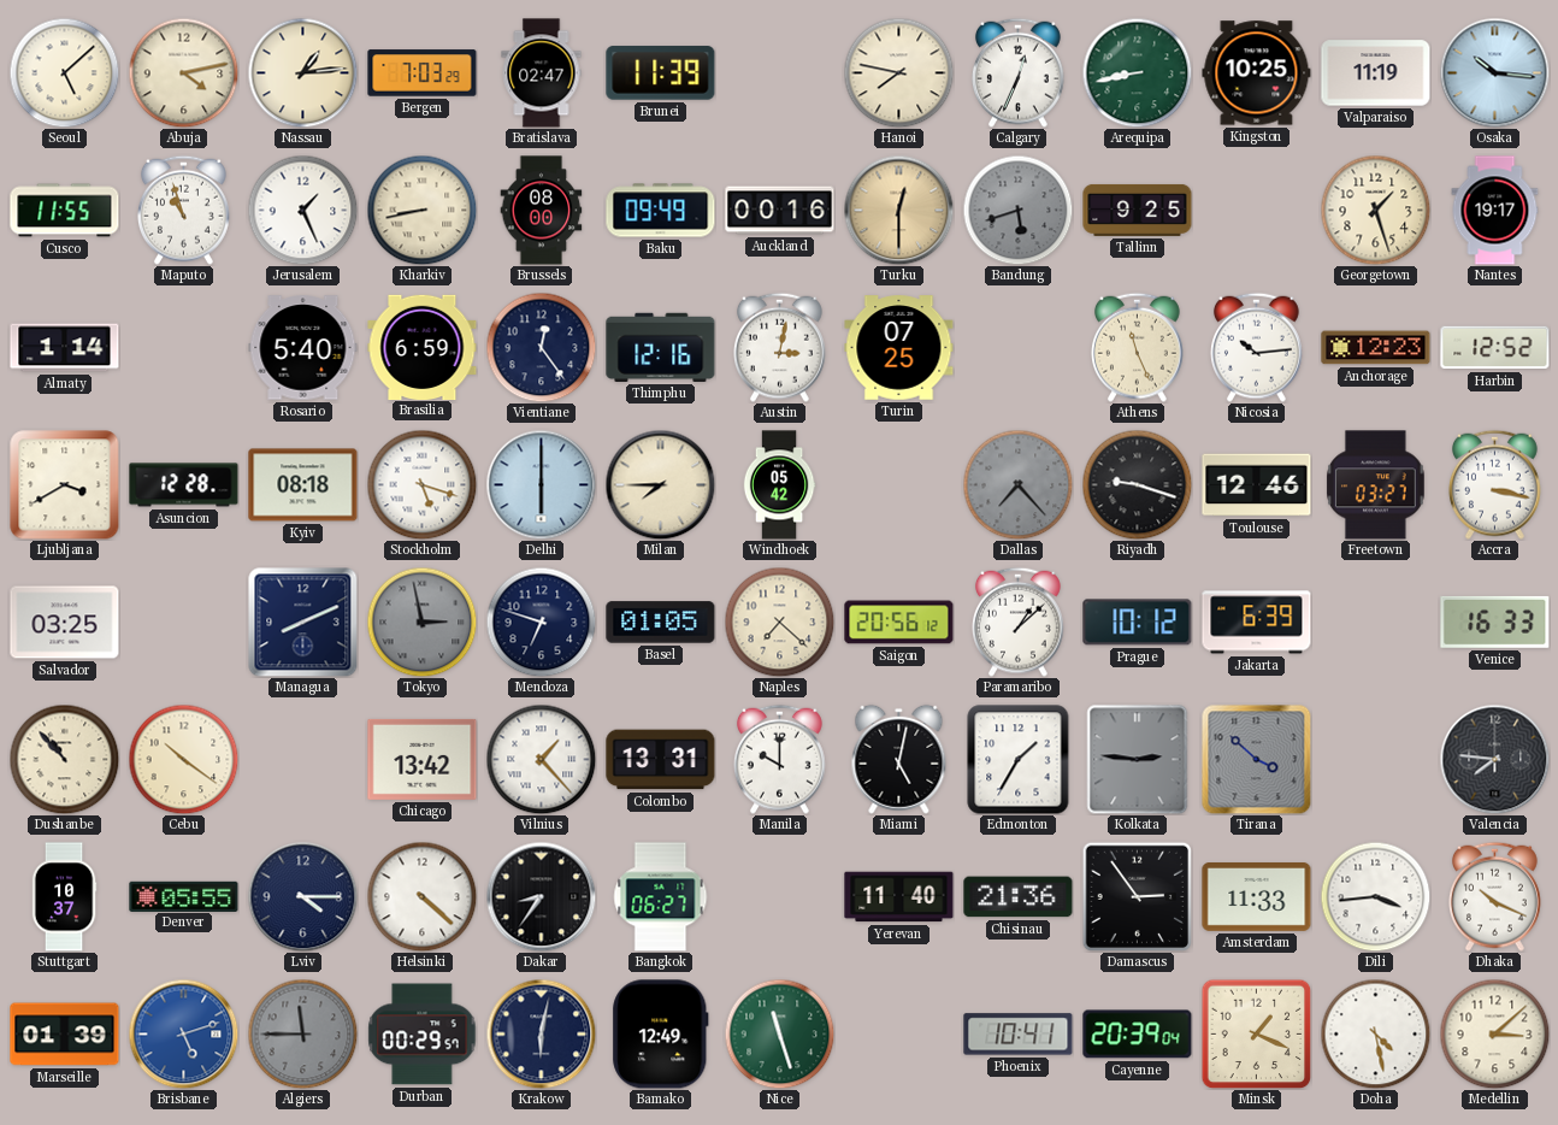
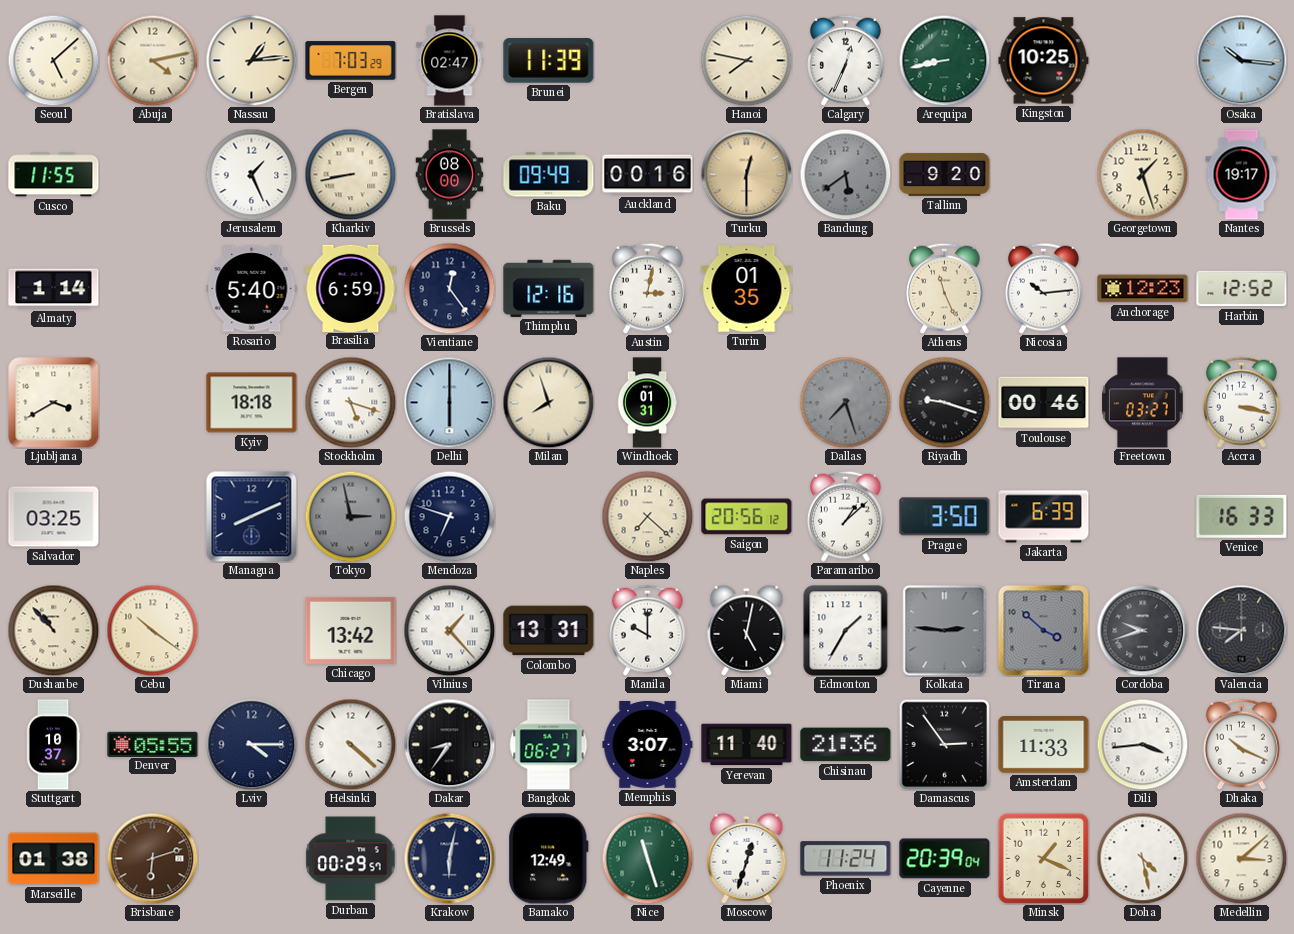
Valparaiso: 11:19 -> none
Maputo: 10:57 -> none
Bandung: 5:42 -> 5:39
Tallinn: 9:25 -> 9:20
Turin: 07:25 -> 01:35
Asuncion: 12:28 -> none
Kyiv: 08:18 -> 18:18
Milan: 7:45 -> 7:57
Windhoek: 05:42 -> 01:31
Dallas: 7:23 -> 7:27
Toulouse: 12:46 -> 00:46
Basel: 01:05 -> none
Prague: 10:12 -> 3:50
Cordoba: none -> 9:42
Memphis: none -> 3:07
Marseille: 01:39 -> 01:38
Brisbane: 5:12 -> 6:12
Brisbane dial: blue -> brown
Algiers: 11:45 -> none
Moscow: none -> 12:33
Phoenix: 10:41 -> 11:24
